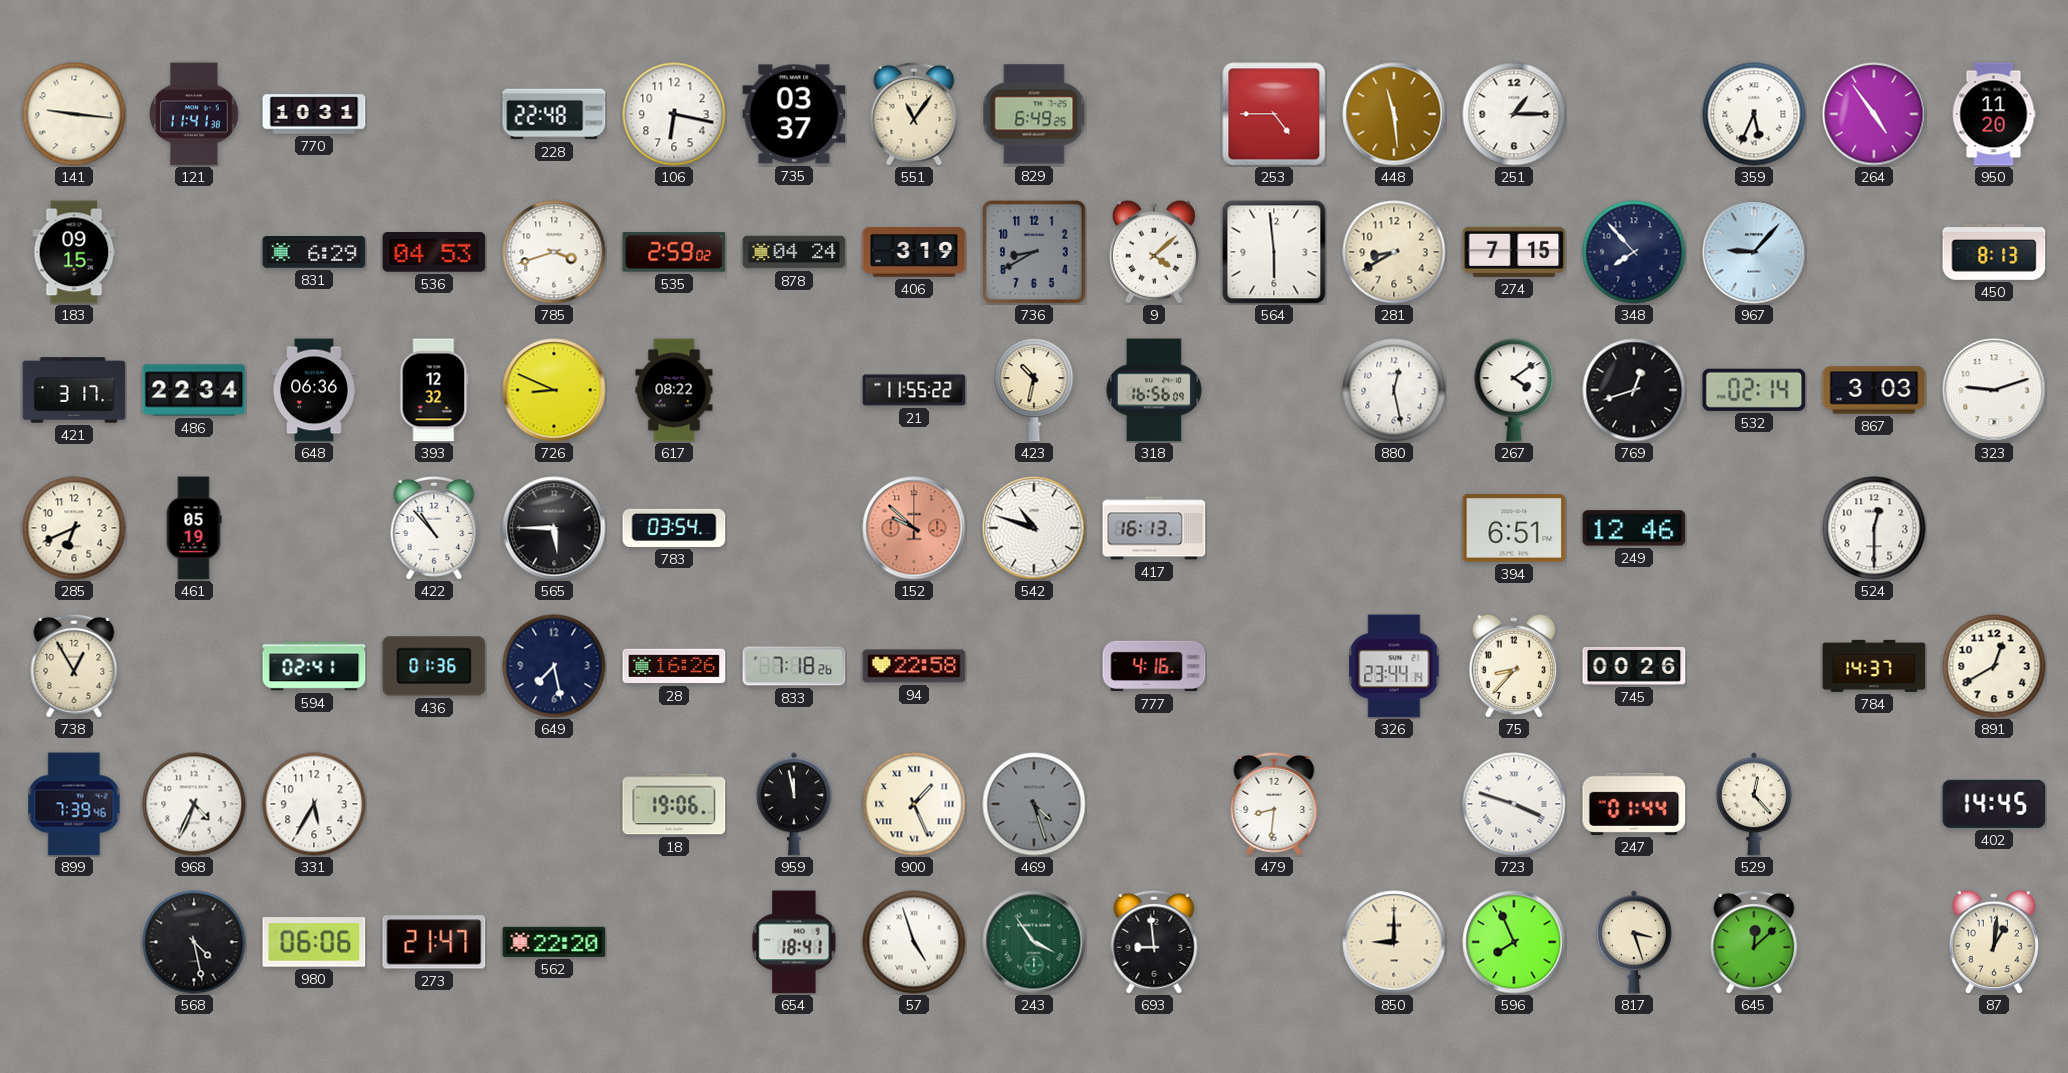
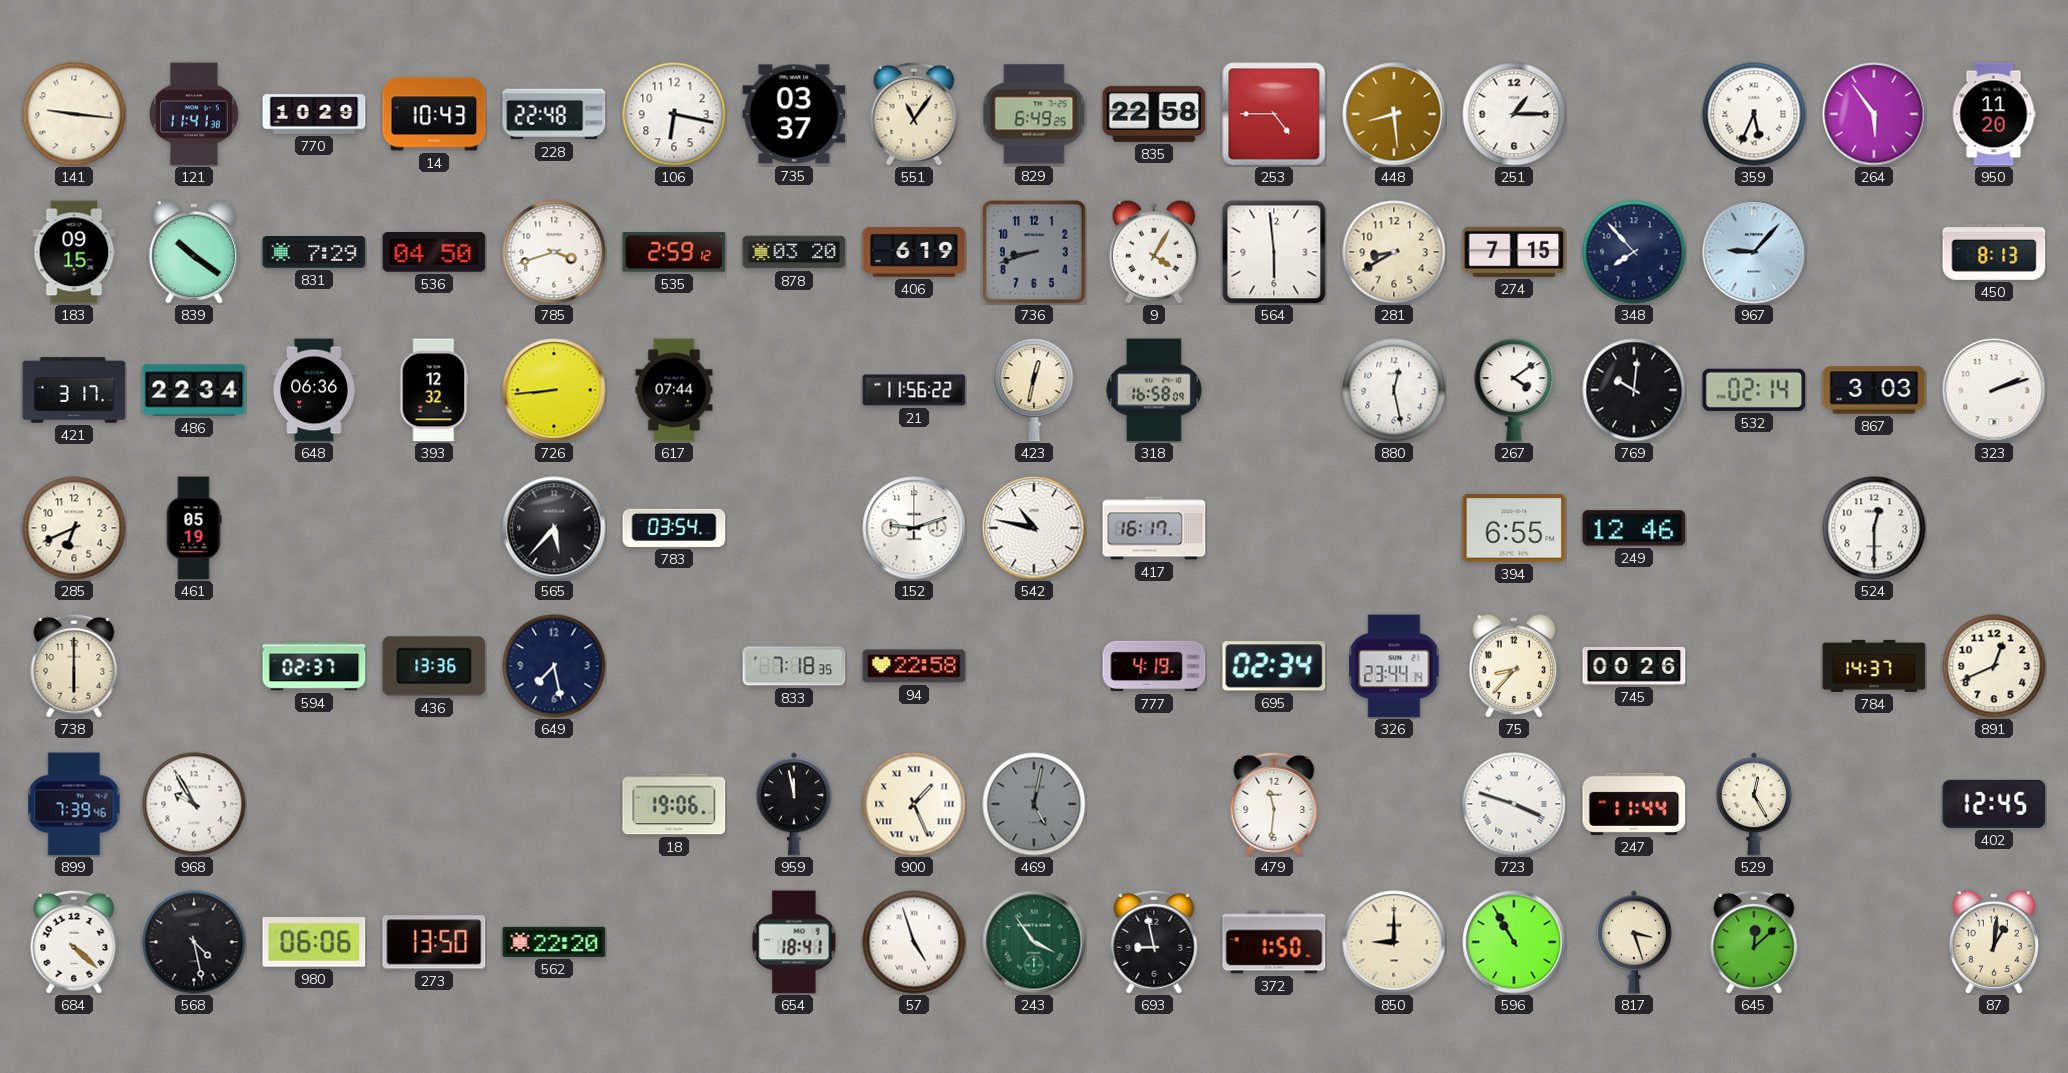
770: 10:31 -> 10:29
14: none -> 10:43
835: none -> 22:58
448: 11:29 -> 8:29
264: 4:54 -> 5:54
839: none -> 10:21
831: 6:29 -> 7:29
536: 04:53 -> 04:50
535: 2:59:02 -> 2:59:12
878: 04:24 -> 03:20
406: 3:19 -> 6:19
736: 8:40 -> 8:42
9: 4:08 -> 4:05
726: 8:49 -> 8:44
617: 08:22 -> 07:44
21: 11:55 -> 11:56
423: 10:32 -> 12:32
318: 16:56 -> 16:58
769: 12:42 -> 10:01
323: 9:12 -> 2:12
422: 10:53 -> none
565: 5:45 -> 5:37
152: 9:52 -> 9:12
152 dial: salmon -> white
542: 10:48 -> 10:47
417: 16:13 -> 16:17
394: 6:51 -> 6:55
738: 12:55 -> 6:00
594: 02:41 -> 02:37
436: 01:36 -> 13:36
28: 16:26 -> none
833: 7:18:26 -> 7:18:35
777: 4:16 -> 4:19
695: none -> 02:34
891: 12:40 -> 12:41
968: 4:34 -> 9:55
331: 5:35 -> none
469: 4:27 -> 5:02
479: 8:31 -> 11:31
247: 01:44 -> 11:44
529: 12:23 -> 12:25
402: 14:45 -> 12:45
684: none -> 4:22
273: 21:47 -> 13:50
693: 8:59 -> 8:58
372: none -> 1:50
596: 7:56 -> 10:55
